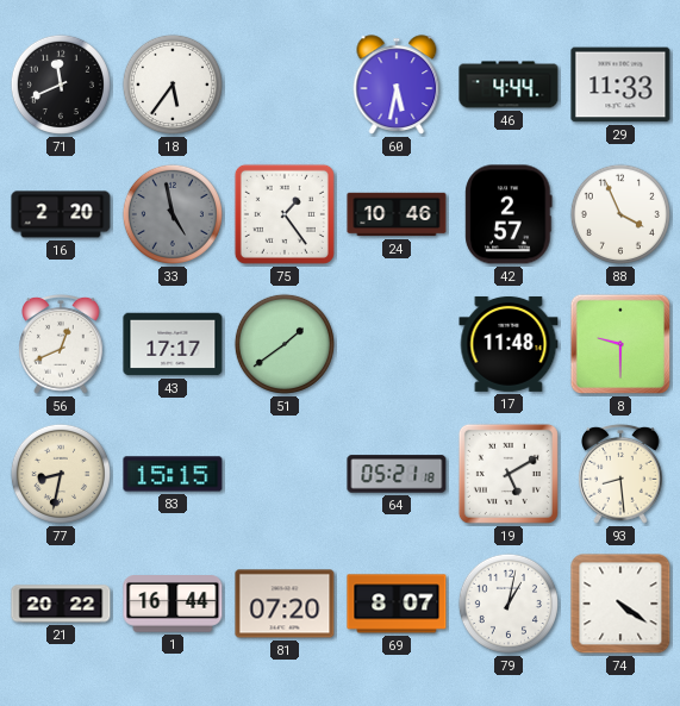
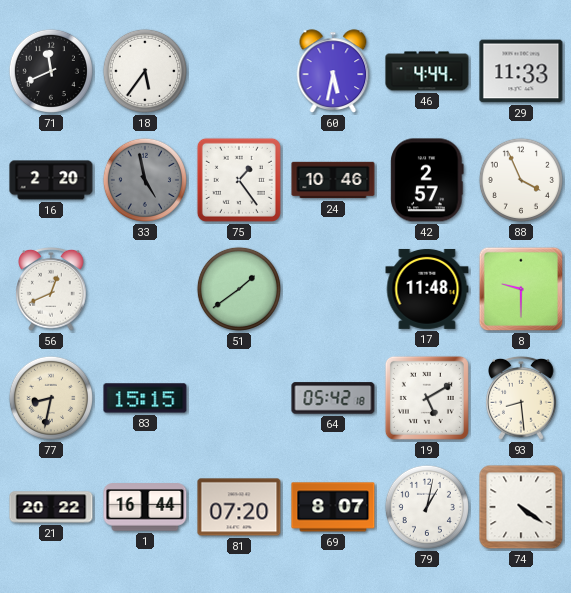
43: 17:17 -> none
64: 05:21 -> 05:42
